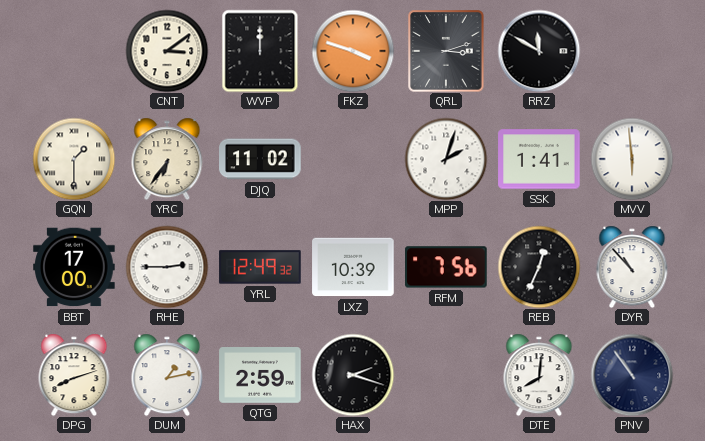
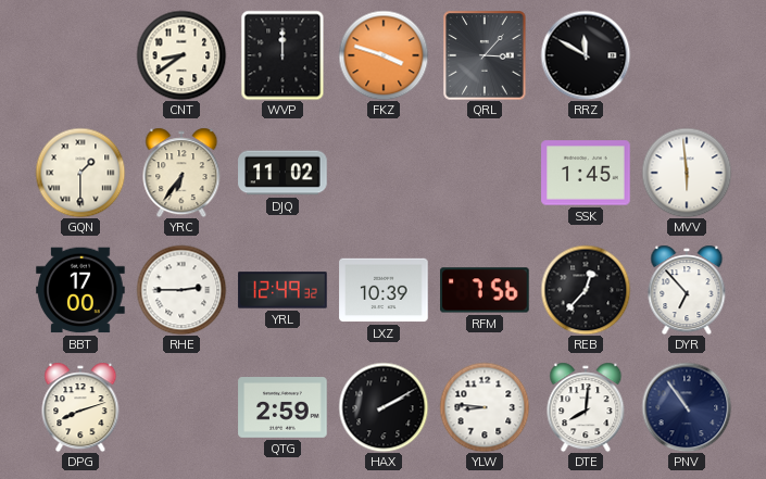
CNT: 3:09 -> 8:39
QRL: 3:12 -> 3:07
MPP: 2:03 -> none
SSK: 1:41 -> 1:45
REB: 12:34 -> 12:37
DYR: 10:53 -> 6:53
DUM: 1:13 -> none
HAX: 2:18 -> 2:10
YLW: none -> 8:46
